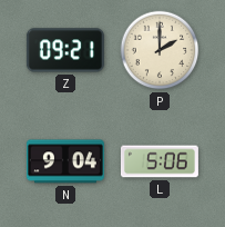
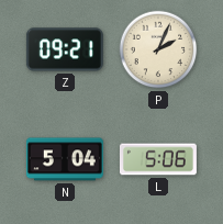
P: 2:00 -> 2:04
N: 9:04 -> 5:04
